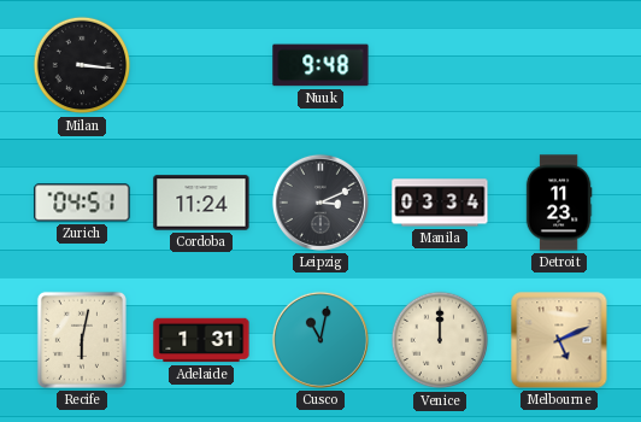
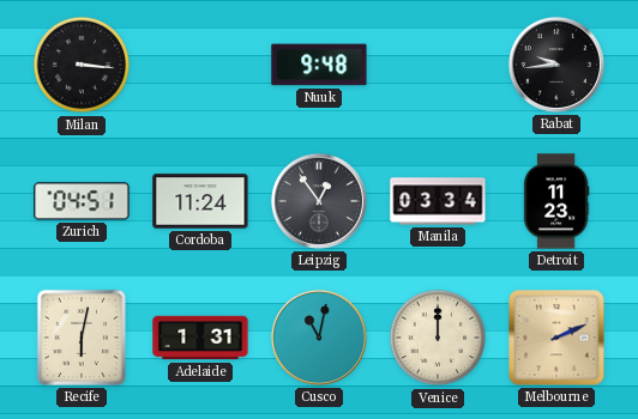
Rabat: none -> 9:44
Leipzig: 3:11 -> 12:54
Melbourne: 5:11 -> 2:11
